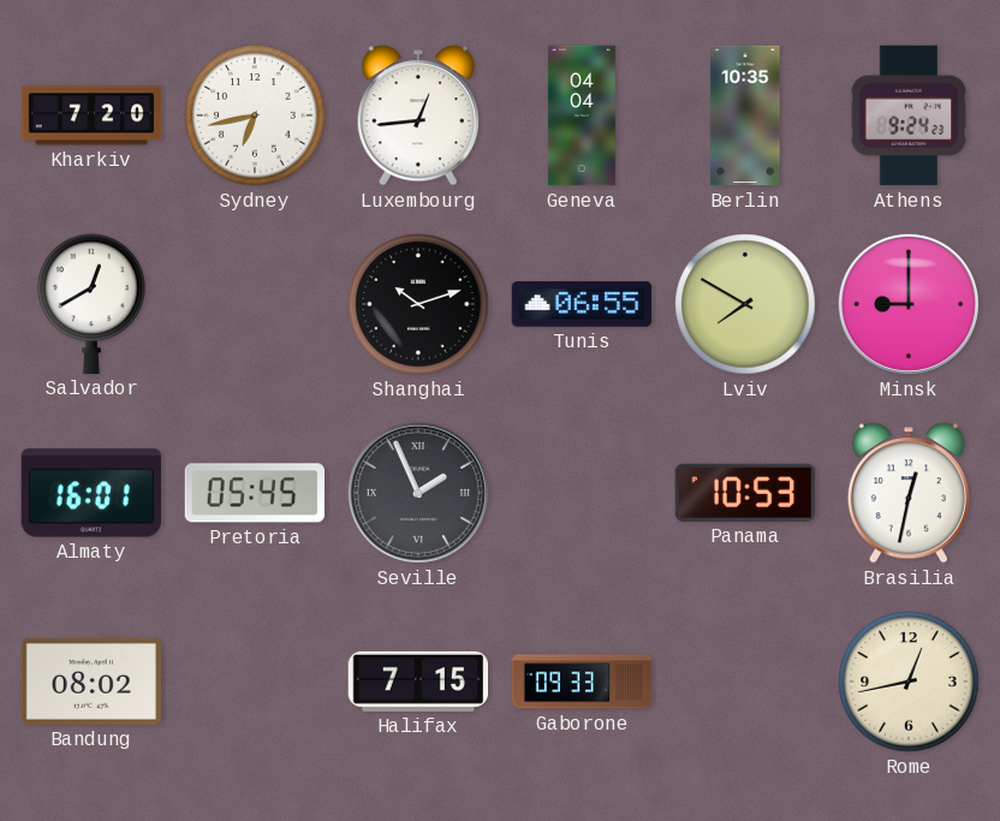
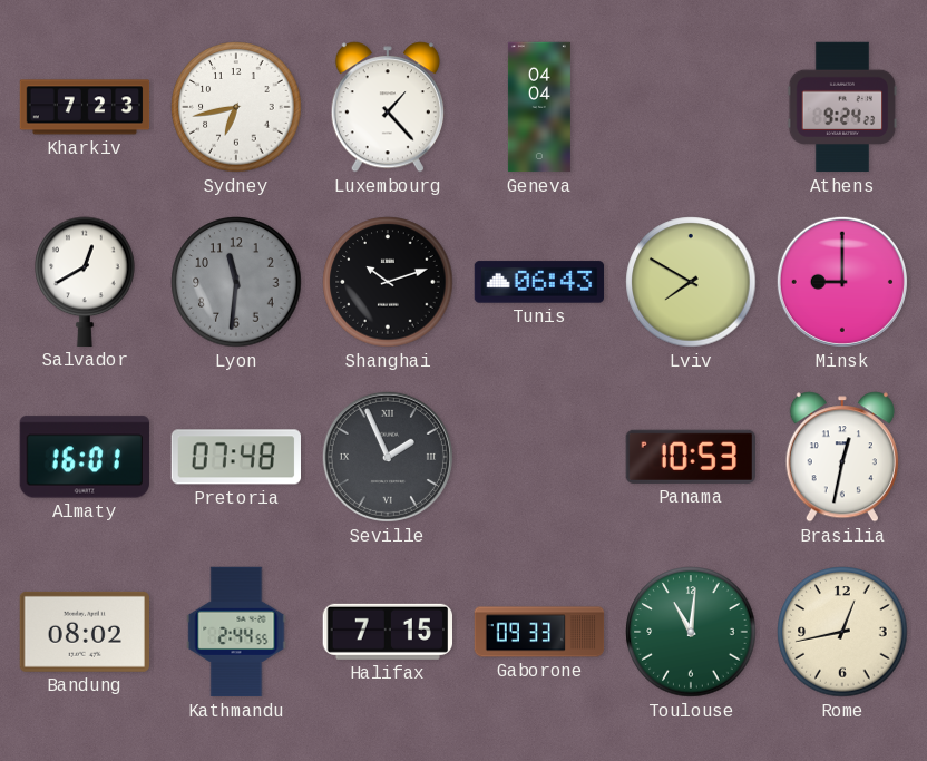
Kharkiv: 7:20 -> 7:23
Luxembourg: 12:44 -> 1:23
Berlin: 10:35 -> none
Lyon: none -> 11:31
Tunis: 06:55 -> 06:43
Pretoria: 05:45 -> 07:48
Kathmandu: none -> 2:44
Toulouse: none -> 11:01
